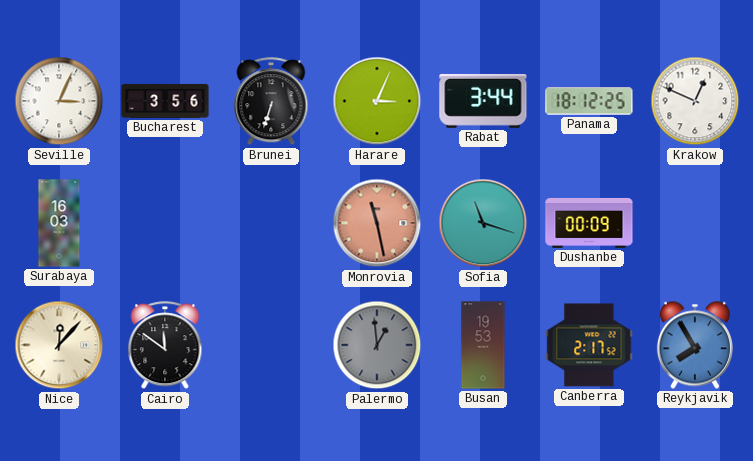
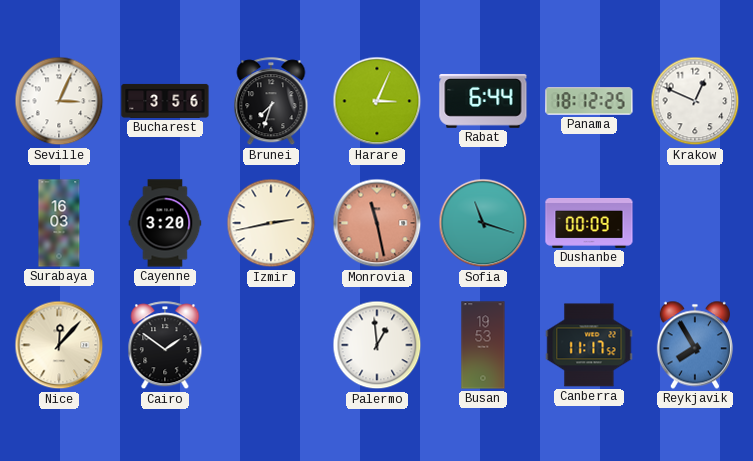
Brunei: 6:33 -> 7:33
Rabat: 3:44 -> 6:44
Cayenne: none -> 3:20
Izmir: none -> 2:43
Cairo: 11:51 -> 1:51
Palermo dial: grey -> white
Canberra: 2:17 -> 11:17
